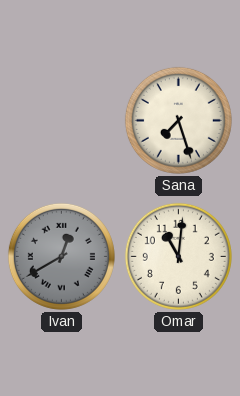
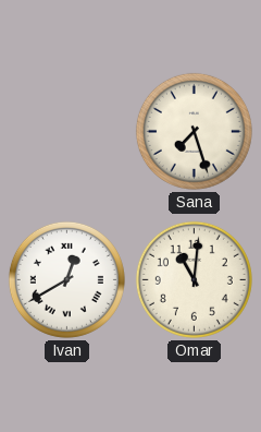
Ivan dial: grey -> white
